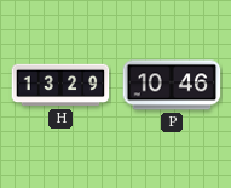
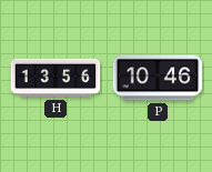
H: 13:29 -> 13:56
